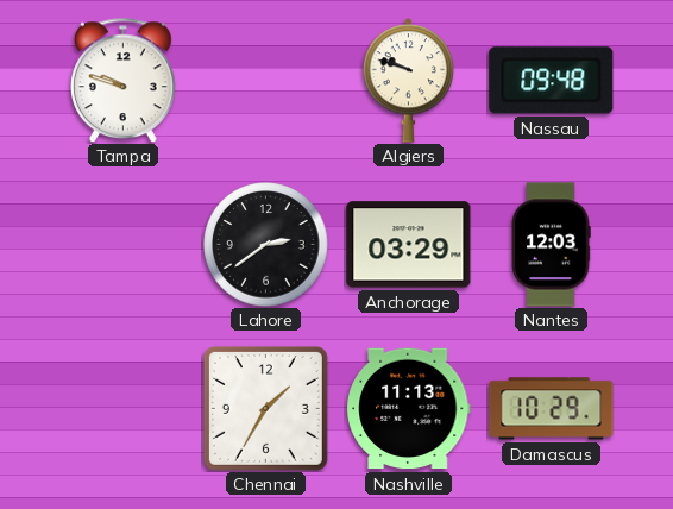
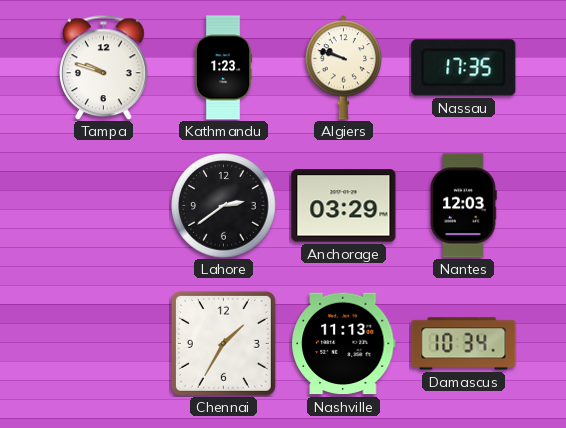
Kathmandu: none -> 1:23
Nassau: 09:48 -> 17:35
Damascus: 10:29 -> 10:34
